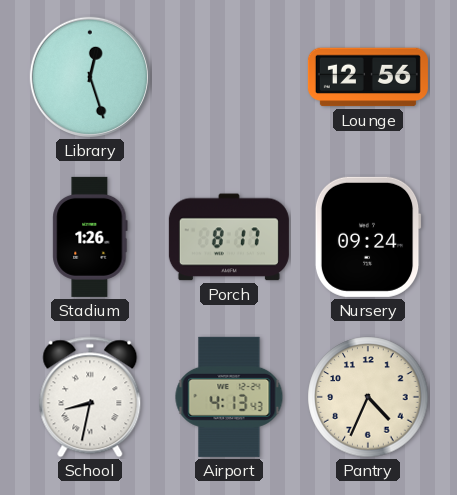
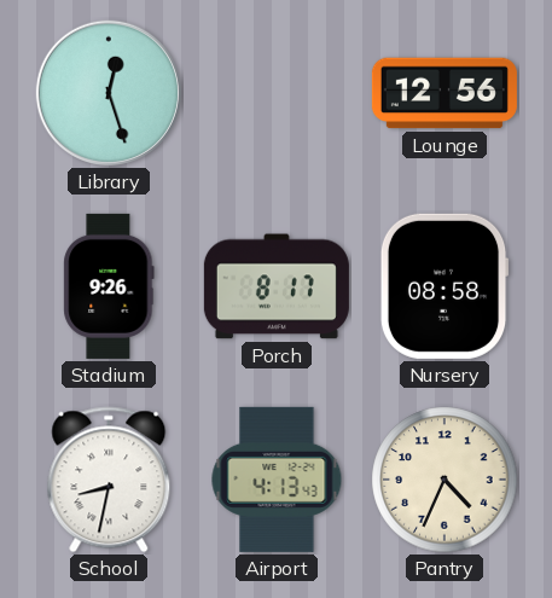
Stadium: 1:26 -> 9:26
Nursery: 09:24 -> 08:58
